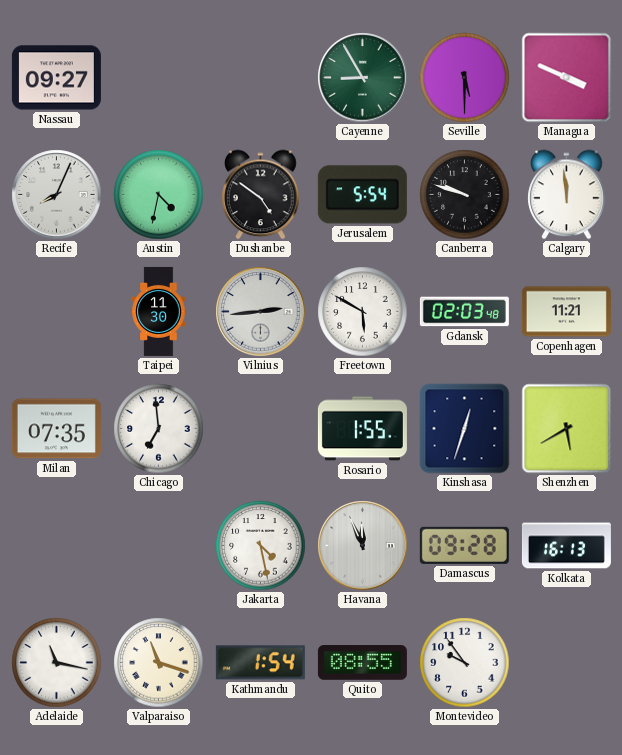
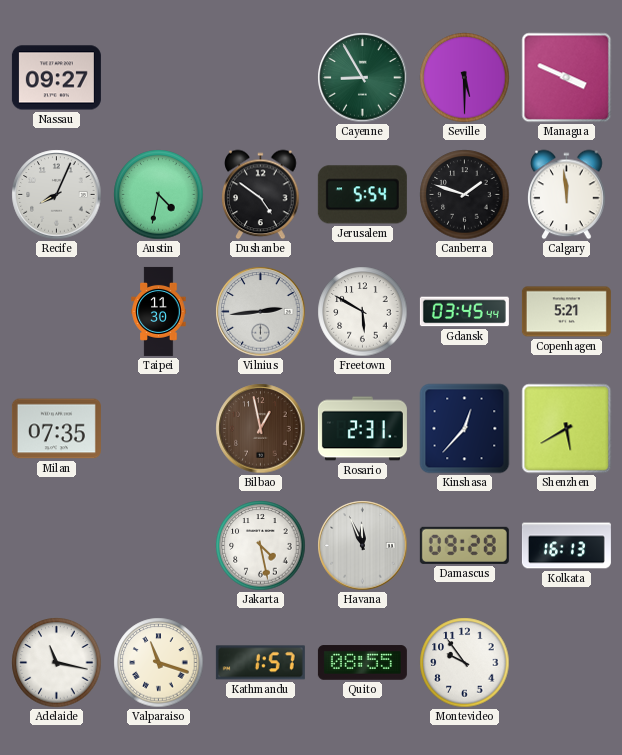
Canberra: 9:48 -> 1:48
Gdansk: 02:03 -> 03:45
Copenhagen: 11:21 -> 5:21
Chicago: 6:59 -> none
Bilbao: none -> 12:58
Rosario: 1:55 -> 2:31
Kinshasa: 12:33 -> 12:37
Kathmandu: 1:54 -> 1:57
